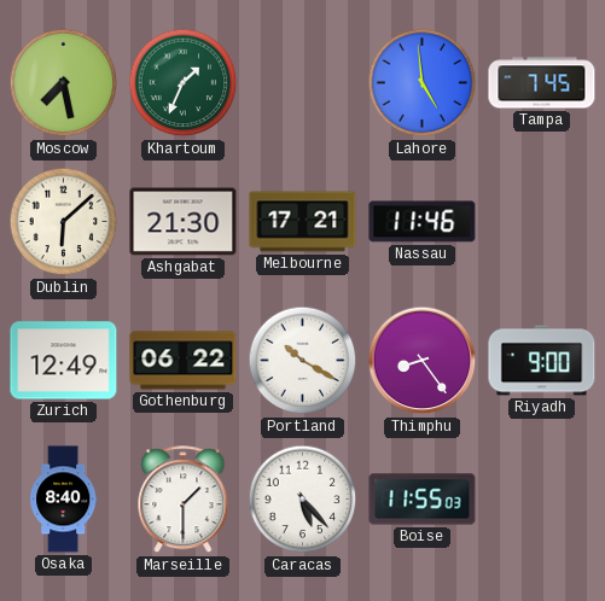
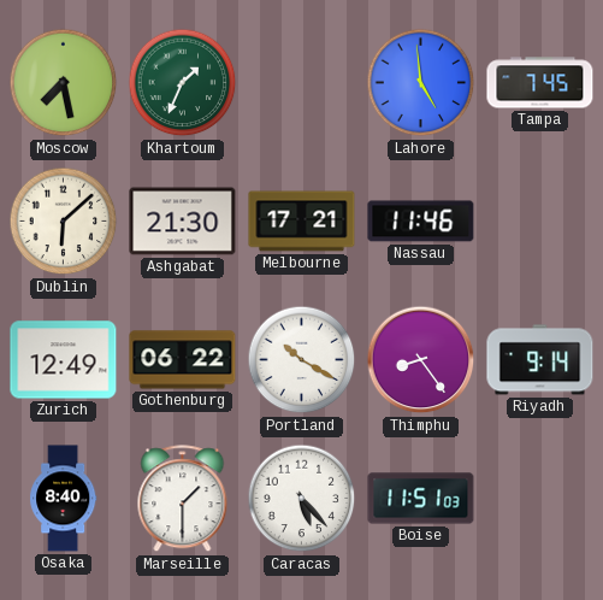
Riyadh: 9:00 -> 9:14
Boise: 11:55 -> 11:51
